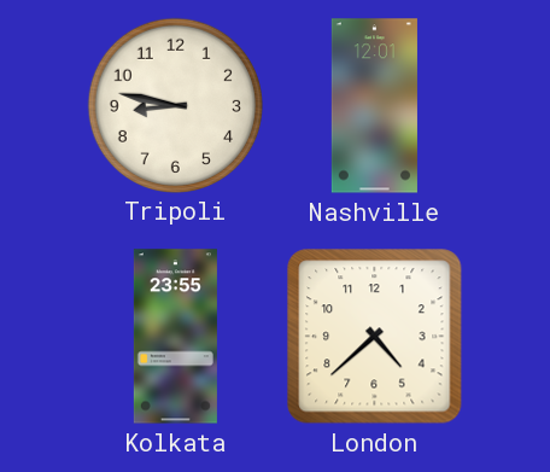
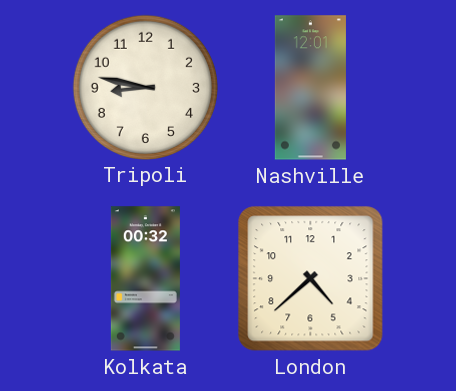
Kolkata: 23:55 -> 00:32
